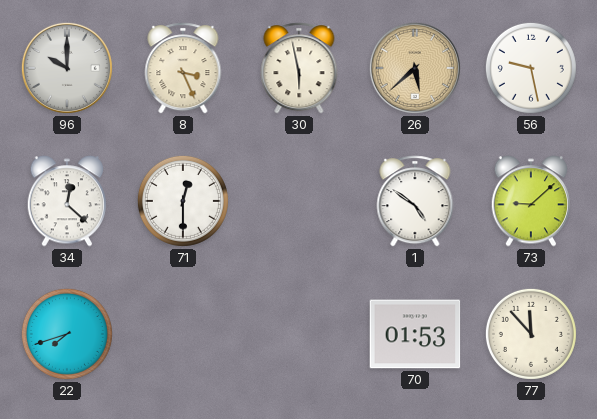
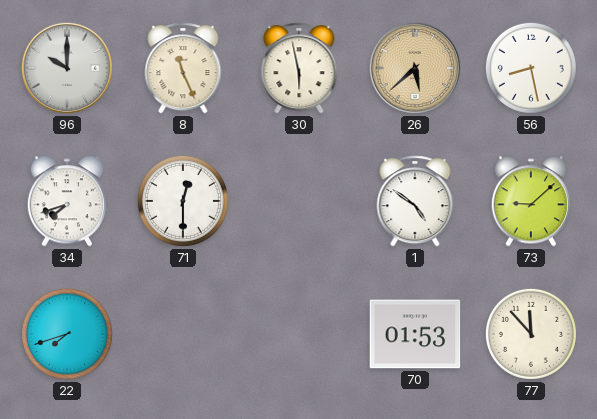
8: 3:26 -> 11:26
56: 9:28 -> 8:28
34: 12:22 -> 7:42
